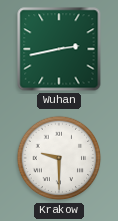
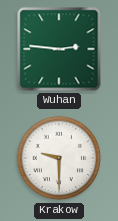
Wuhan: 2:43 -> 2:46
